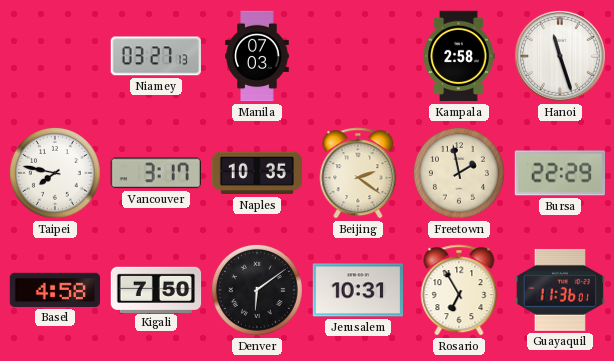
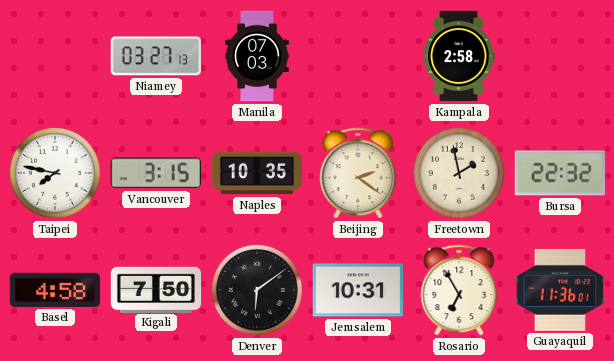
Hanoi: 11:27 -> none
Vancouver: 3:17 -> 3:15
Bursa: 22:29 -> 22:32
